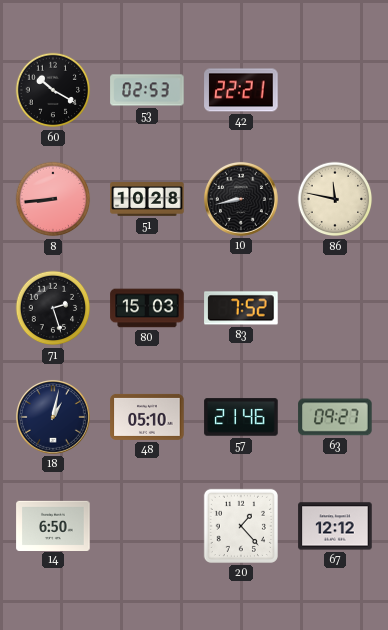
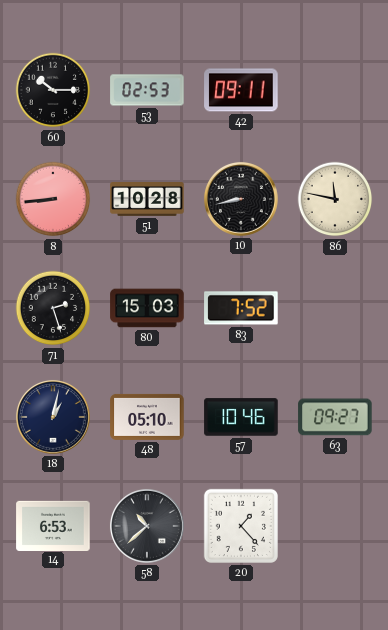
60: 10:20 -> 10:15
42: 22:21 -> 09:11
57: 21:46 -> 10:46
14: 6:50 -> 6:53
58: none -> 10:38
67: 12:12 -> none
